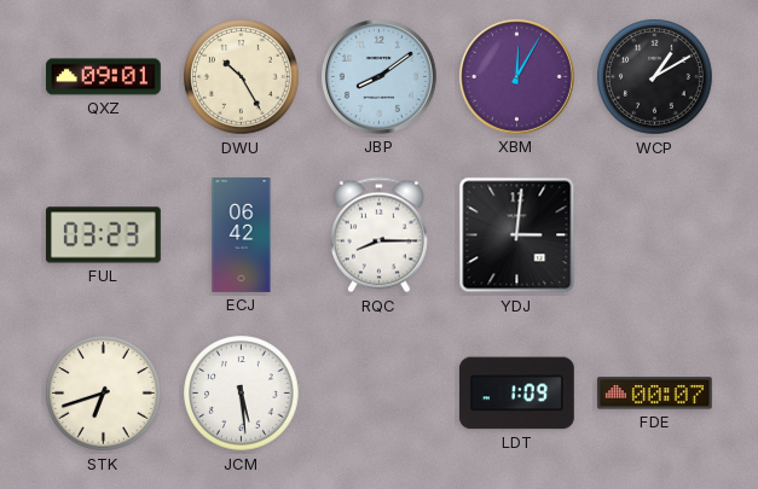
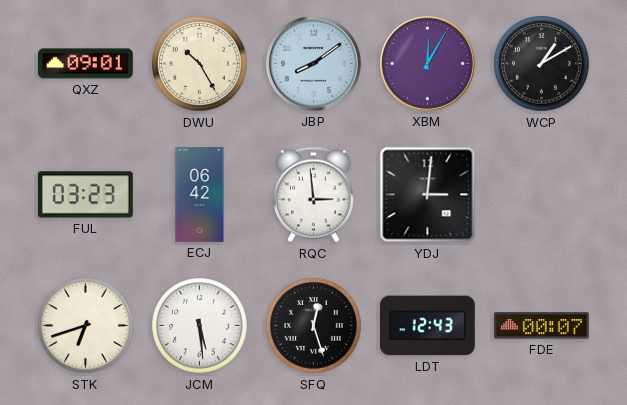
RQC: 8:15 -> 2:59
SFQ: none -> 12:27
LDT: 1:09 -> 12:43
